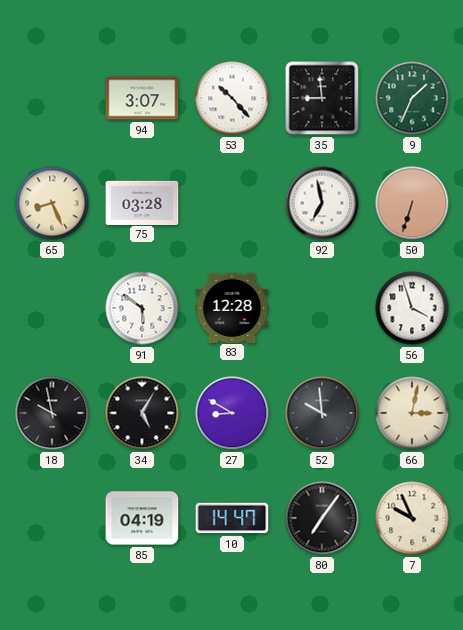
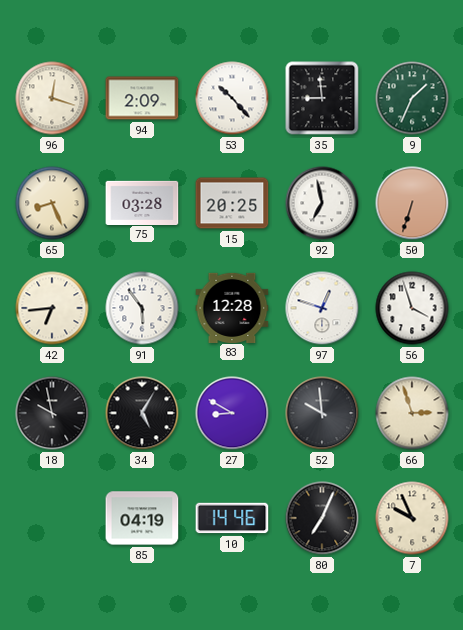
96: none -> 12:18
94: 3:07 -> 2:09
15: none -> 20:25
42: none -> 6:44
91: 5:51 -> 5:54
97: none -> 12:48
66: 3:02 -> 2:57
10: 14:47 -> 14:46
80: 7:06 -> 7:04
